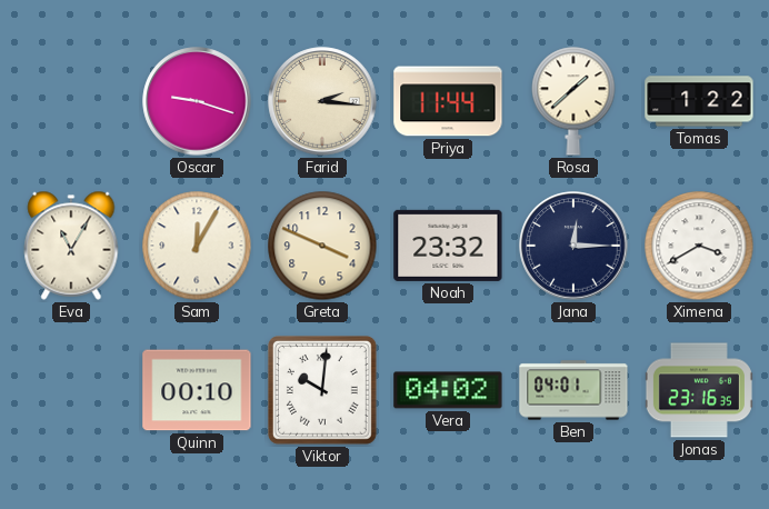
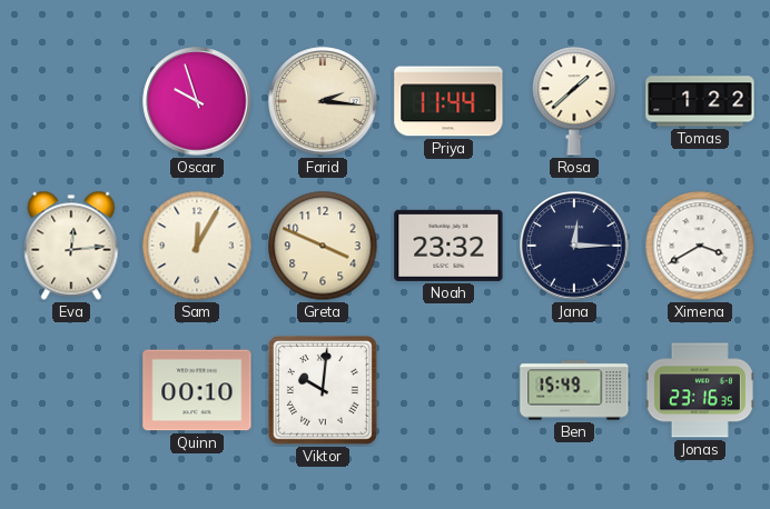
Oscar: 9:18 -> 9:57
Eva: 11:05 -> 12:14
Vera: 04:02 -> none
Ben: 04:01 -> 15:49
